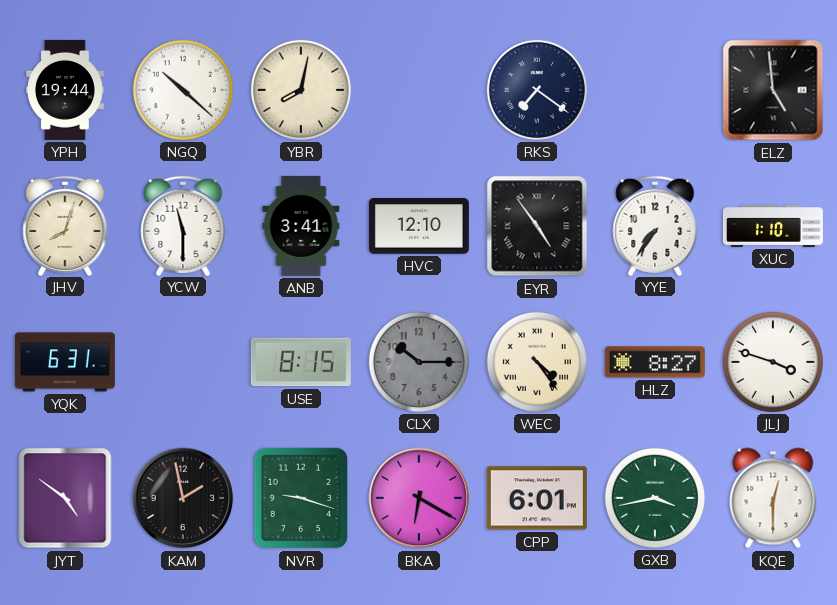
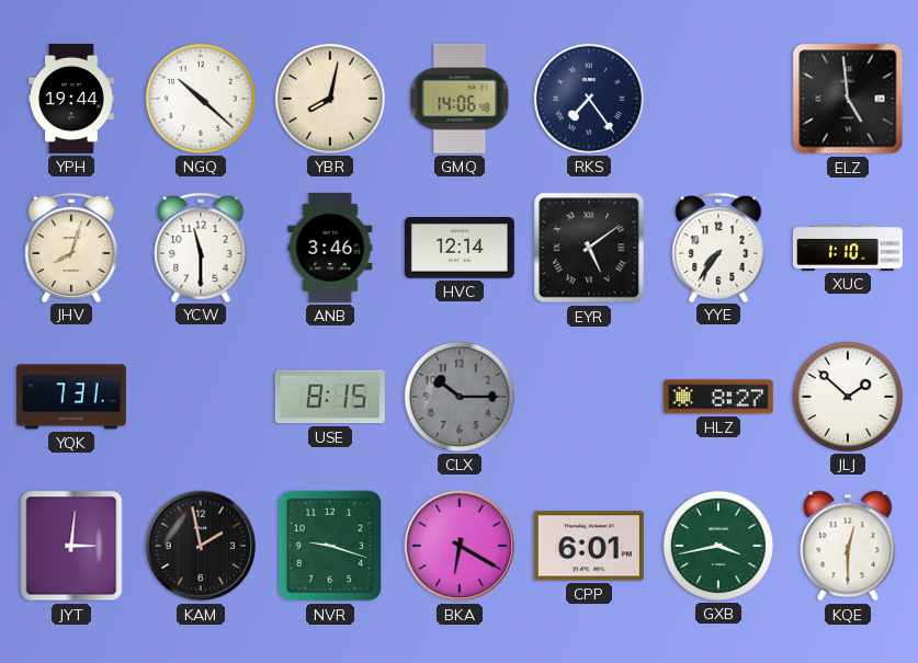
GMQ: none -> 14:06
RKS: 7:21 -> 7:24
ANB: 3:41 -> 3:46
HVC: 12:10 -> 12:14
EYR: 4:54 -> 5:09
YQK: 6:31 -> 7:31
WEC: 4:24 -> none
JLJ: 3:48 -> 1:52
JYT: 4:51 -> 3:01
